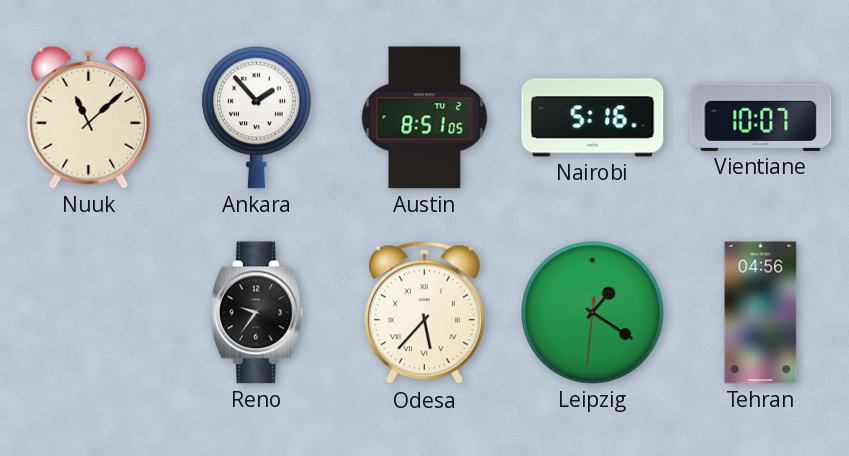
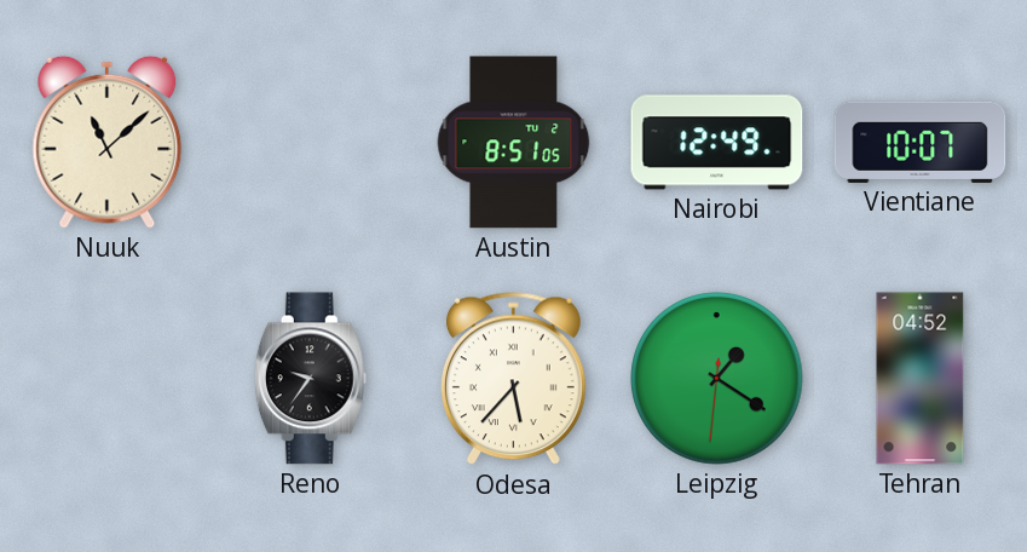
Ankara: 1:53 -> none
Nairobi: 5:16 -> 12:49
Tehran: 04:56 -> 04:52
